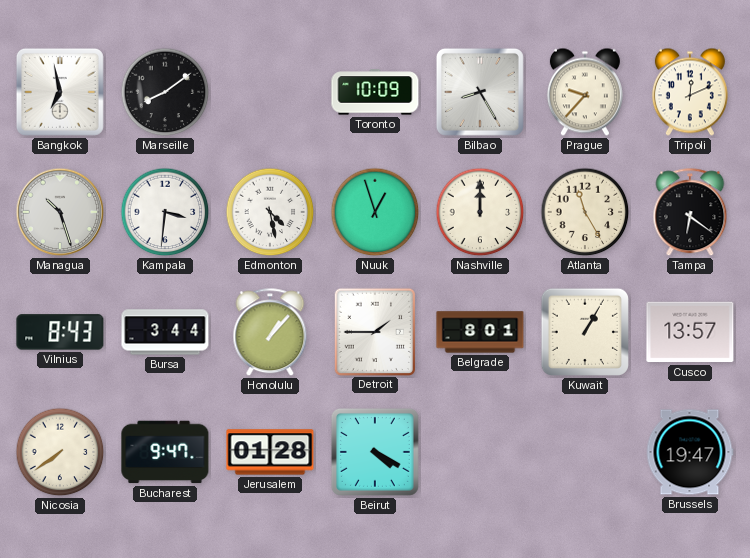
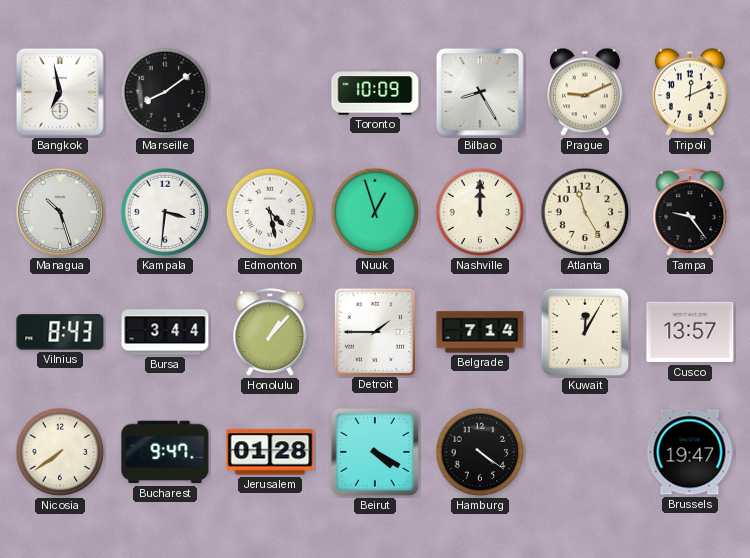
Prague: 9:37 -> 9:11
Tampa: 6:21 -> 9:24
Belgrade: 8:01 -> 7:14
Kuwait: 1:05 -> 12:05
Hamburg: none -> 4:21
